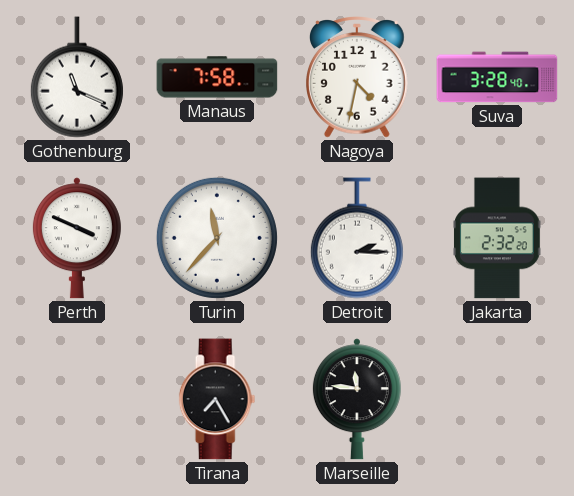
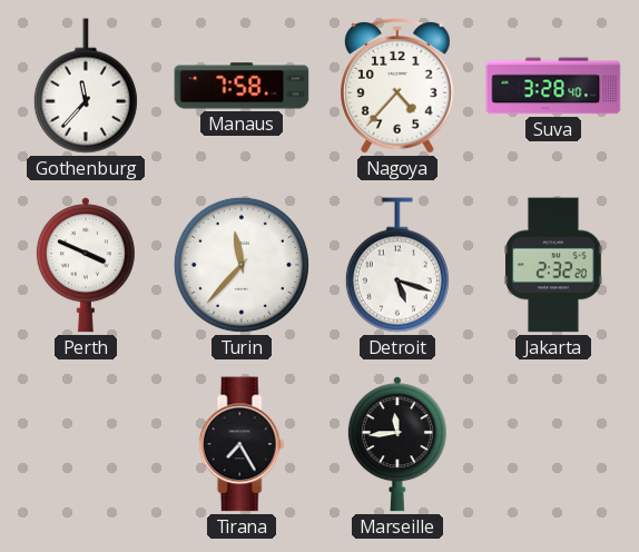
Gothenburg: 11:19 -> 11:37
Nagoya: 4:32 -> 4:37
Detroit: 2:15 -> 5:18
Marseille: 11:46 -> 11:44
